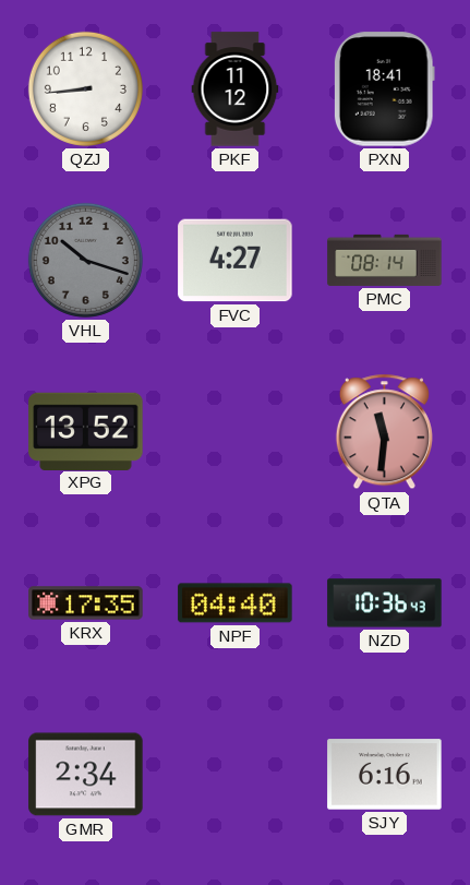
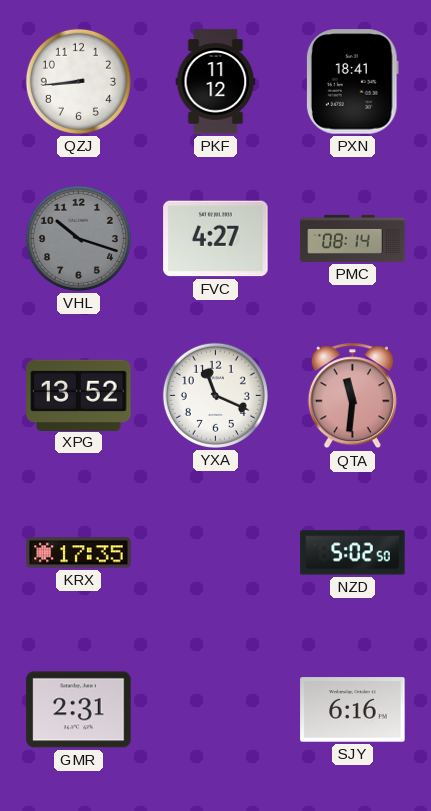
YXA: none -> 11:19
NPF: 04:40 -> none
NZD: 10:36 -> 5:02
GMR: 2:34 -> 2:31
